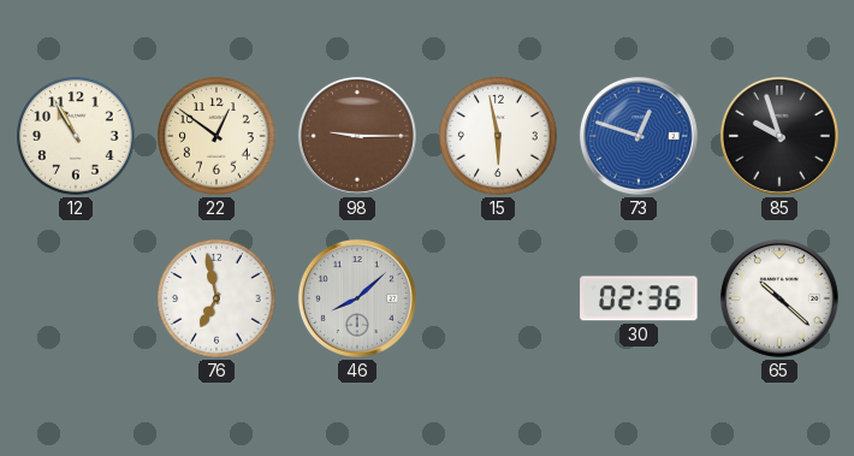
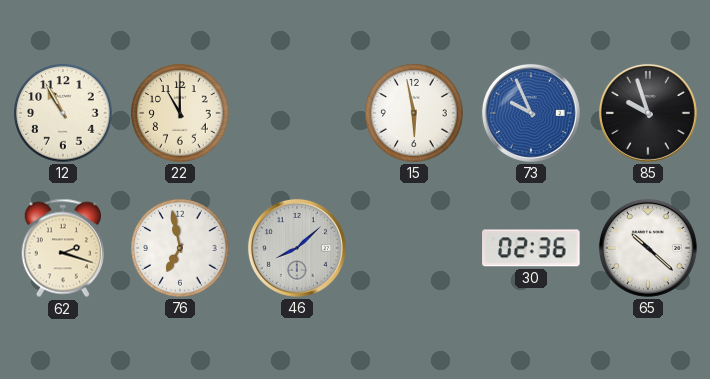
22: 12:51 -> 11:00
98: 9:15 -> none
73: 12:48 -> 9:56
62: none -> 2:18
